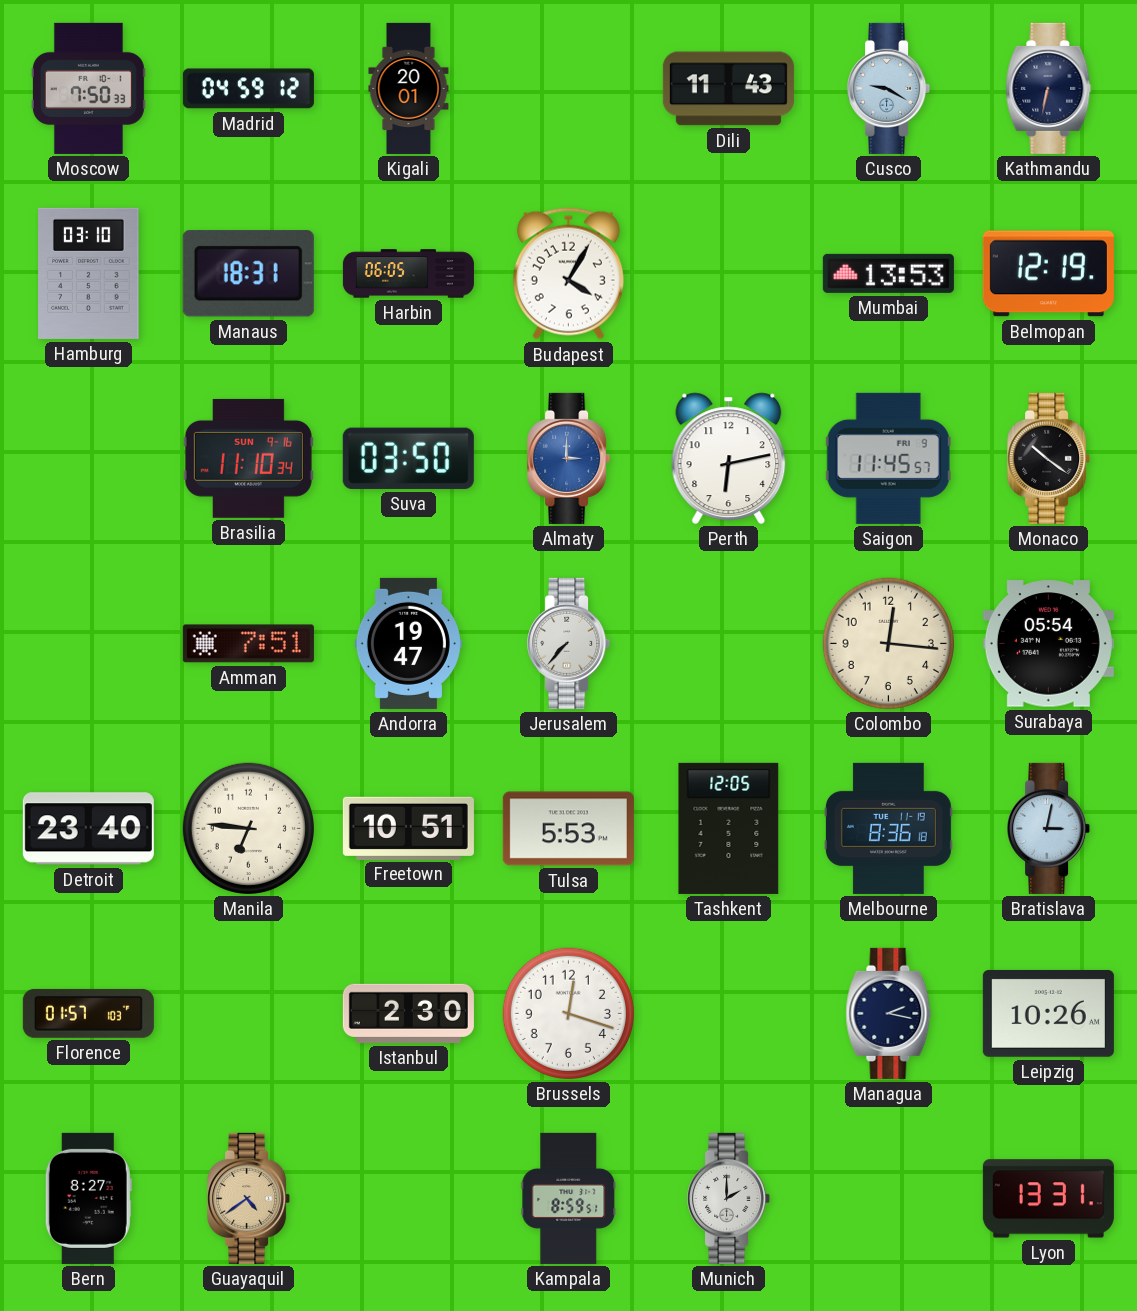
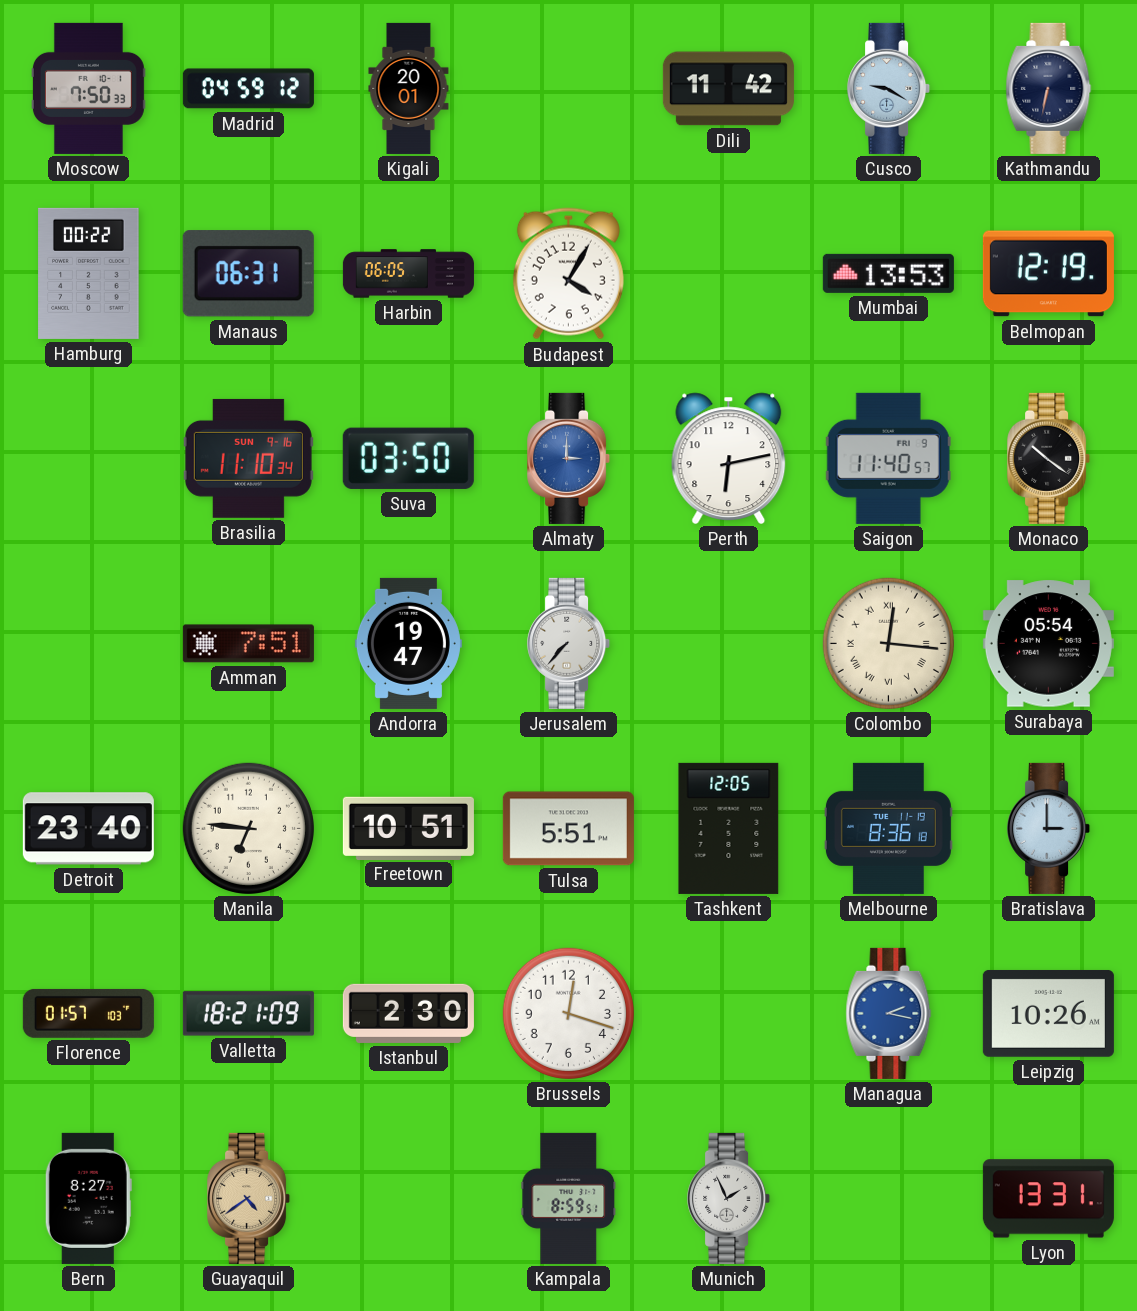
Dili: 11:43 -> 11:42
Hamburg: 03:10 -> 00:22
Manaus: 18:31 -> 06:31
Saigon: 11:45 -> 11:40
Colombo numerals: Arabic -> Roman
Tulsa: 5:53 -> 5:51
Bratislava: 3:02 -> 3:00
Valletta: none -> 18:21
Managua dial: navy -> blue
Munich: 2:00 -> 1:56
